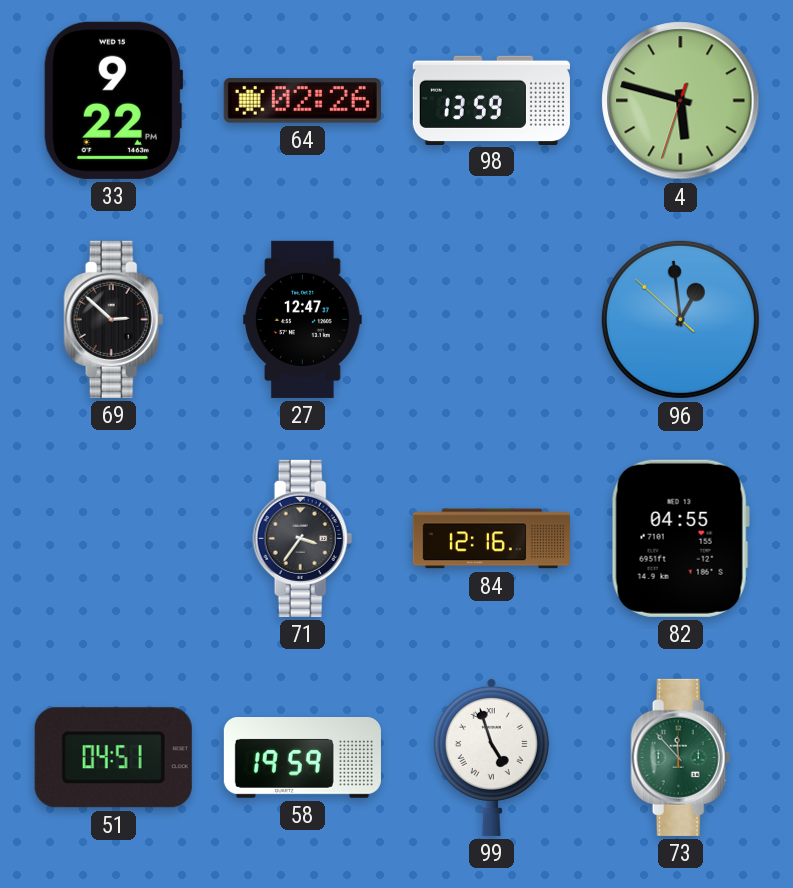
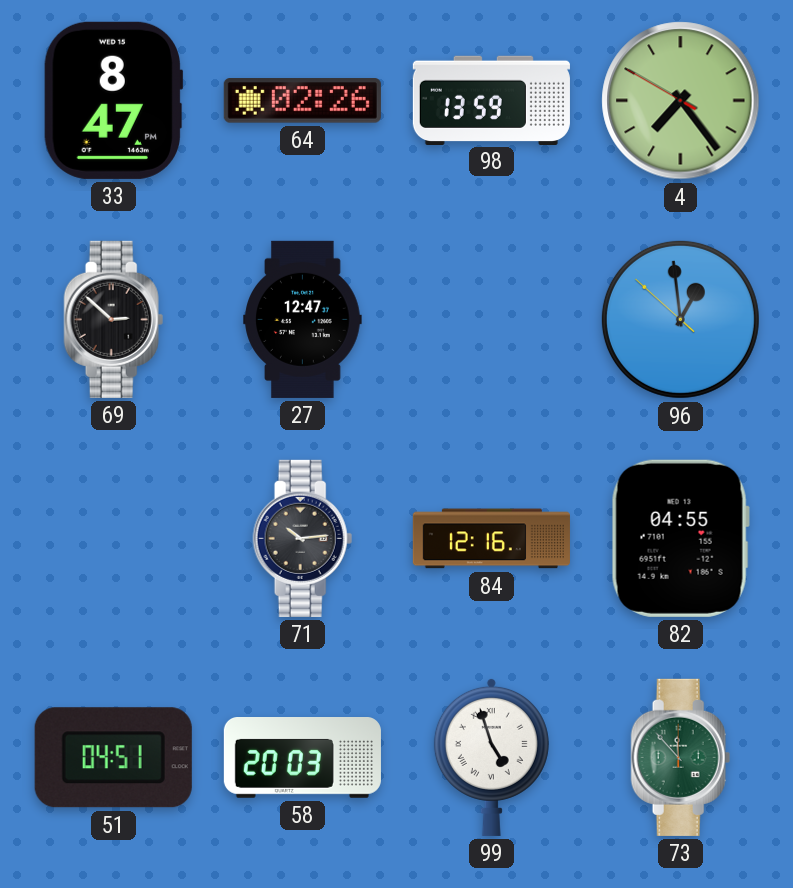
33: 9:22 -> 8:47
4: 5:47 -> 7:23
71: 3:36 -> 10:14
58: 19:59 -> 20:03
